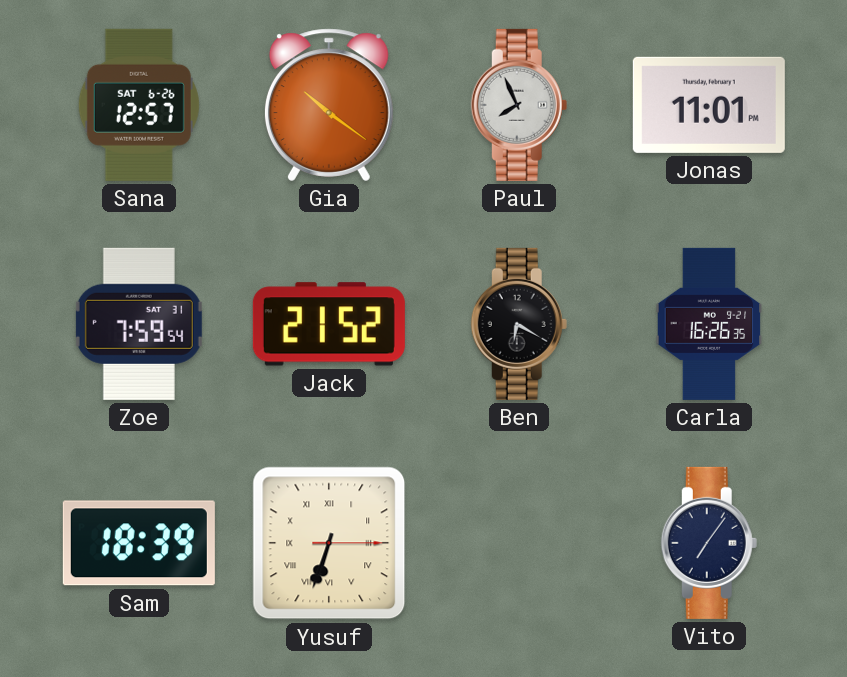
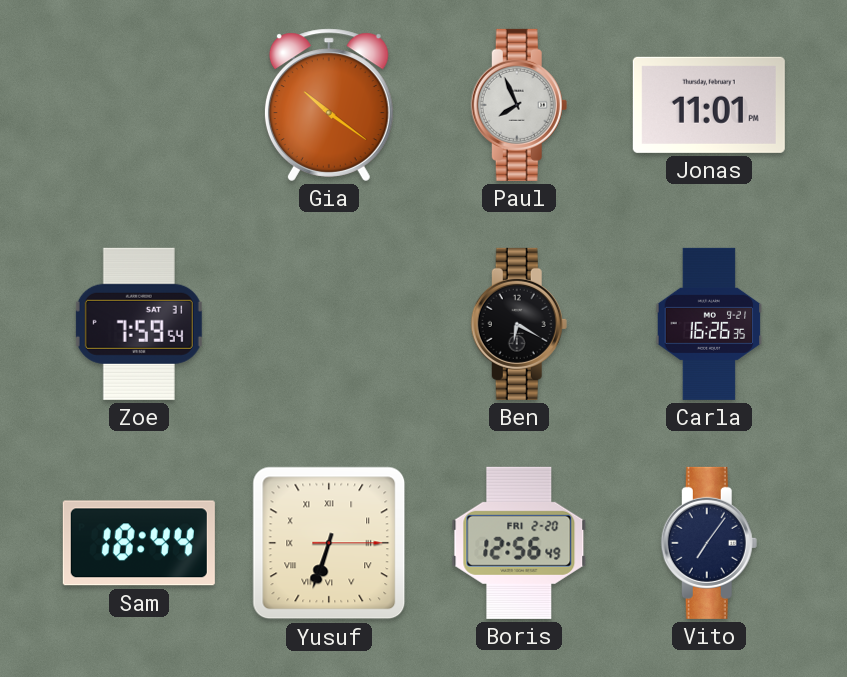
Sana: 12:57 -> none
Jack: 21:52 -> none
Sam: 18:39 -> 18:44
Boris: none -> 12:56
